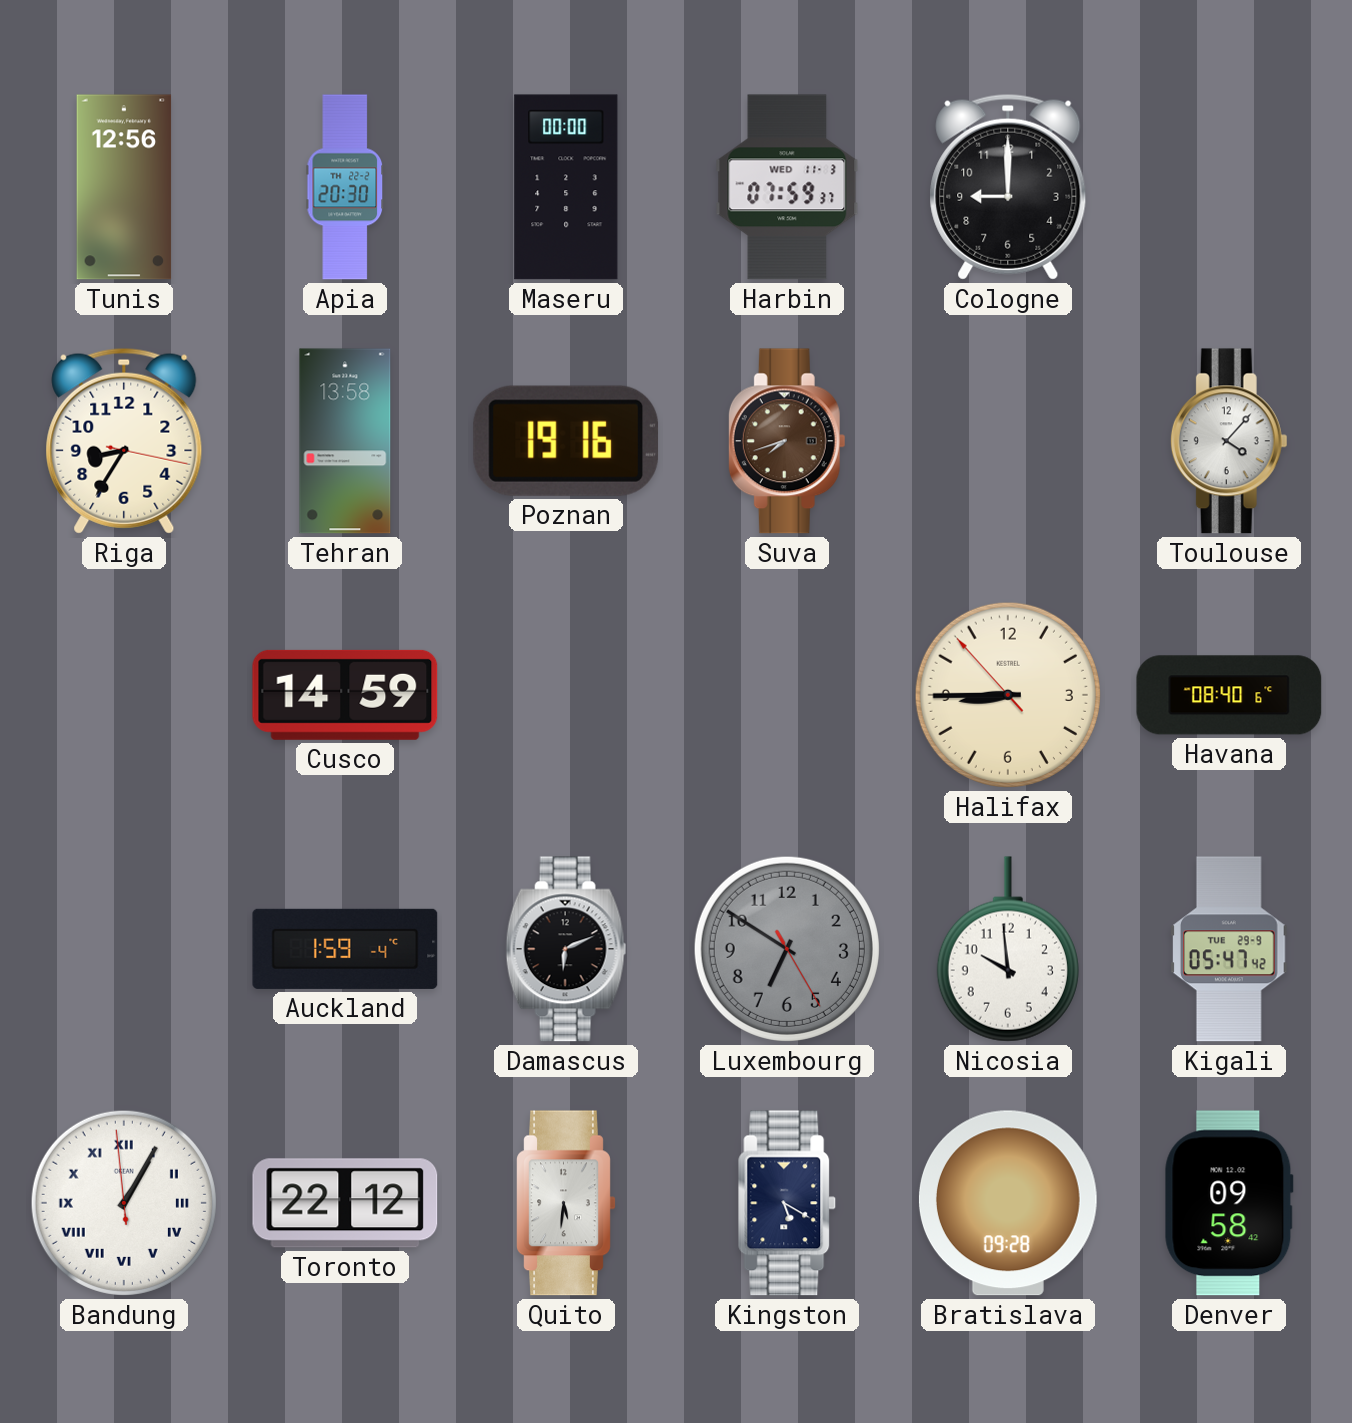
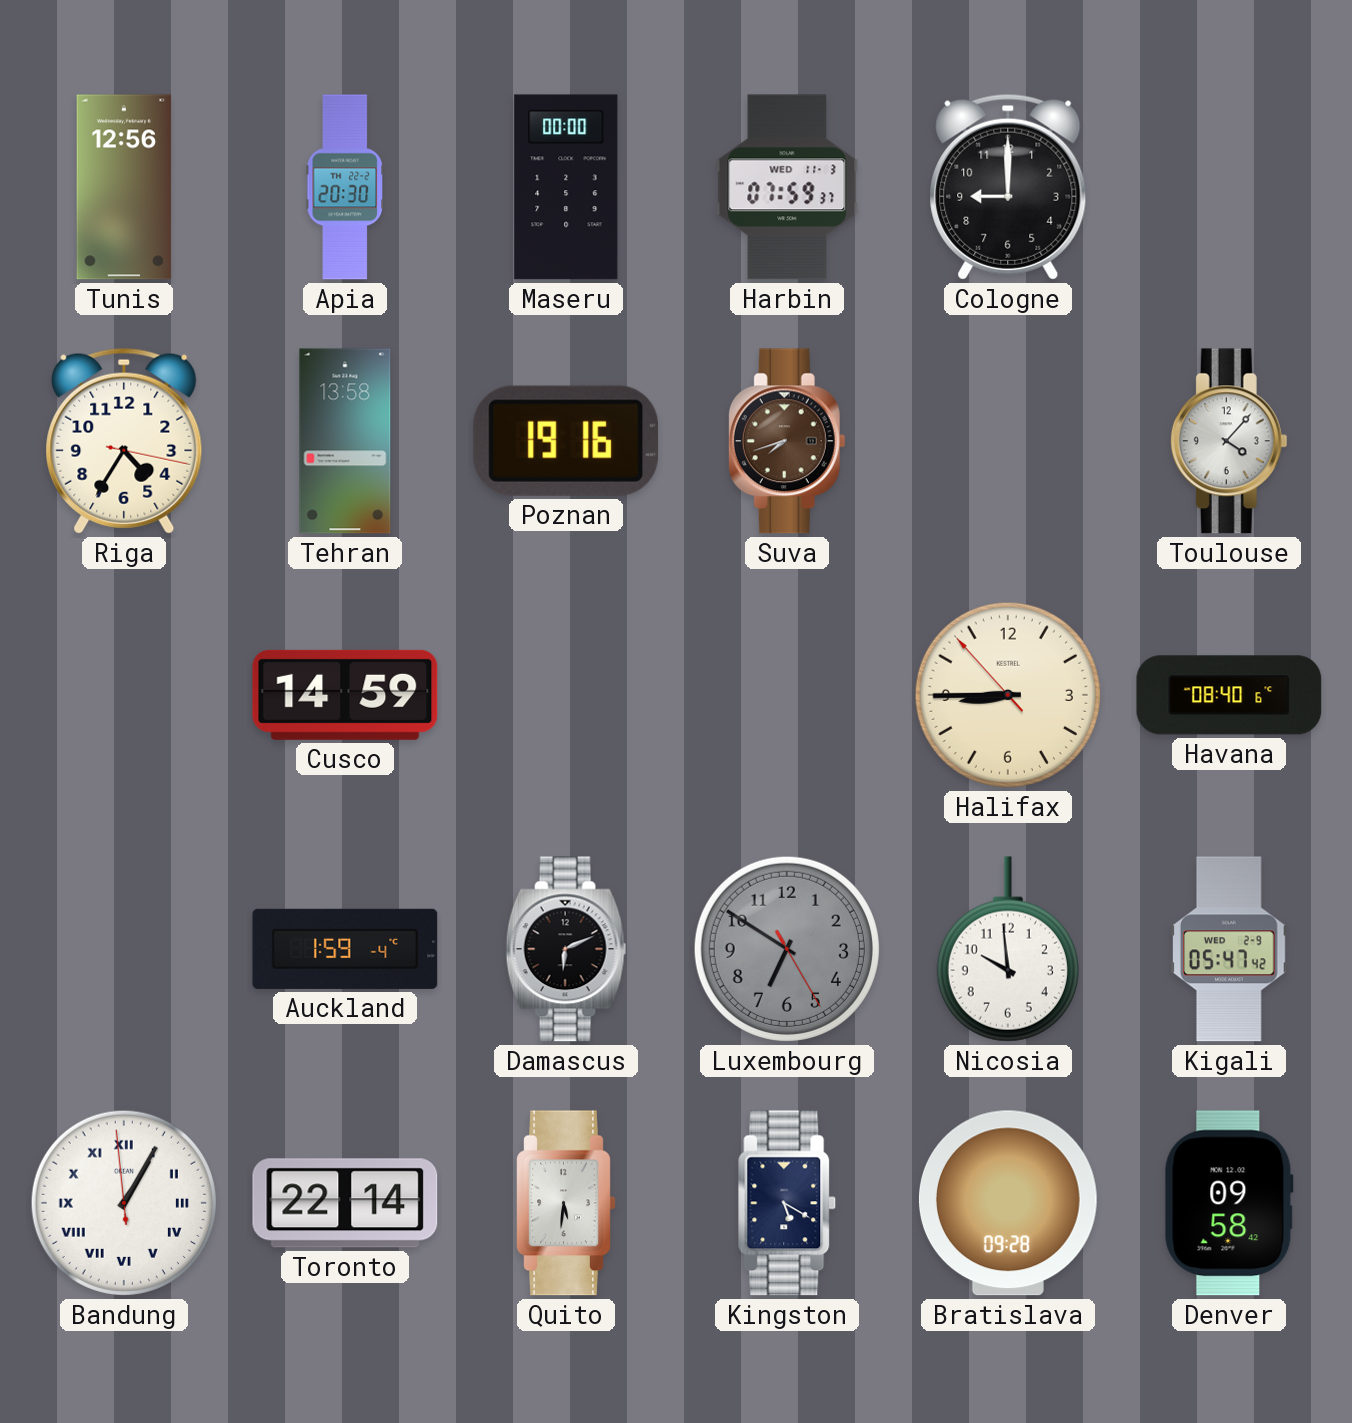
Riga: 8:35 -> 4:35
Kigali date: TUE 29-9 -> WED 2-9
Toronto: 22:12 -> 22:14
